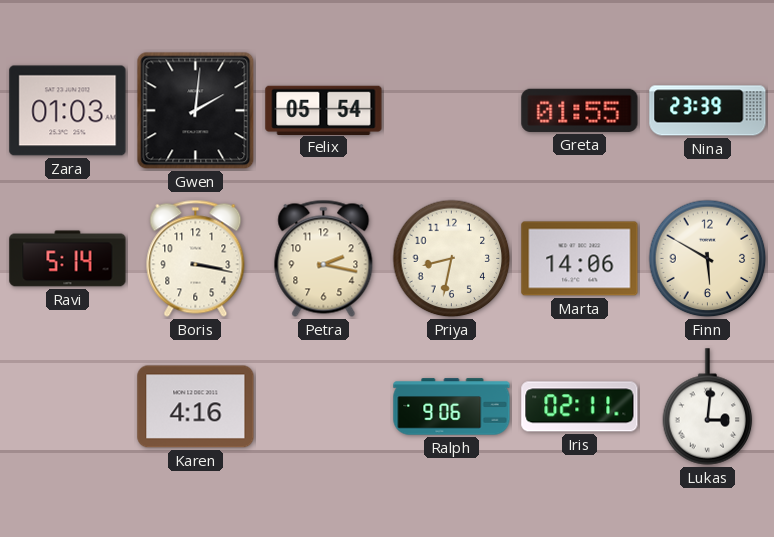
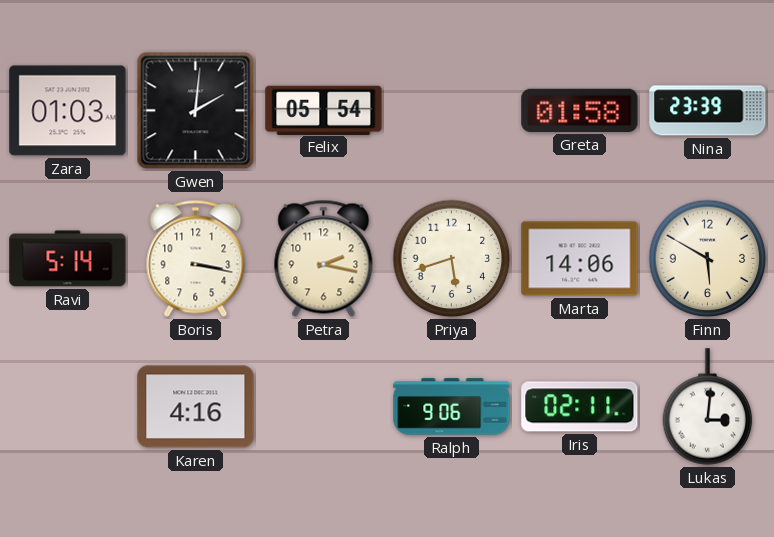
Greta: 01:55 -> 01:58
Priya: 8:32 -> 5:42
